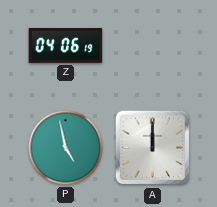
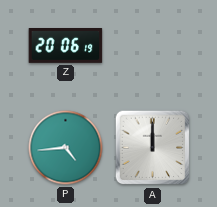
Z: 04:06 -> 20:06
P: 4:58 -> 4:44
